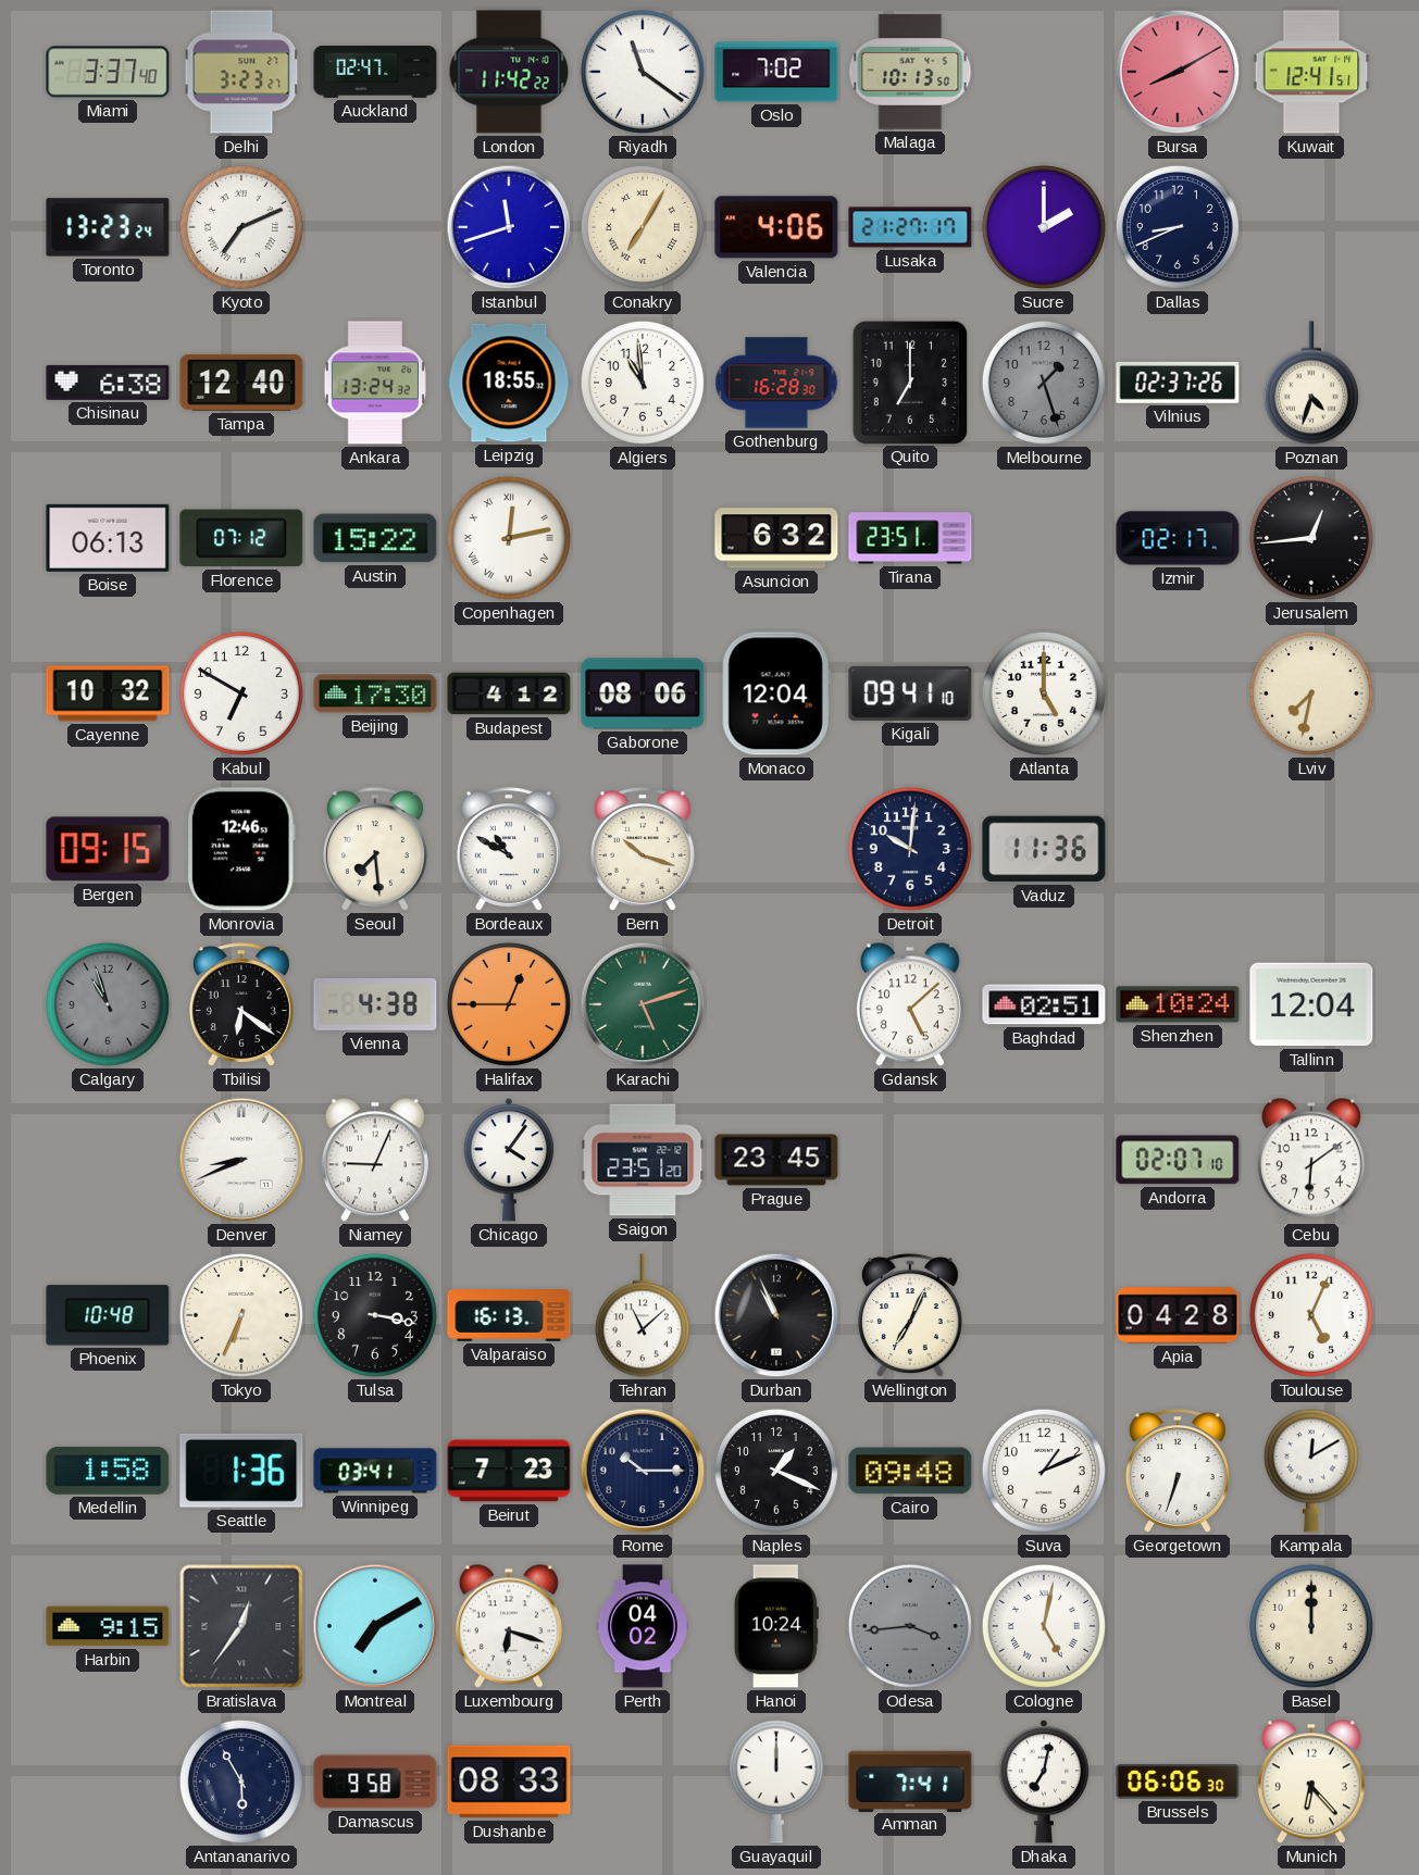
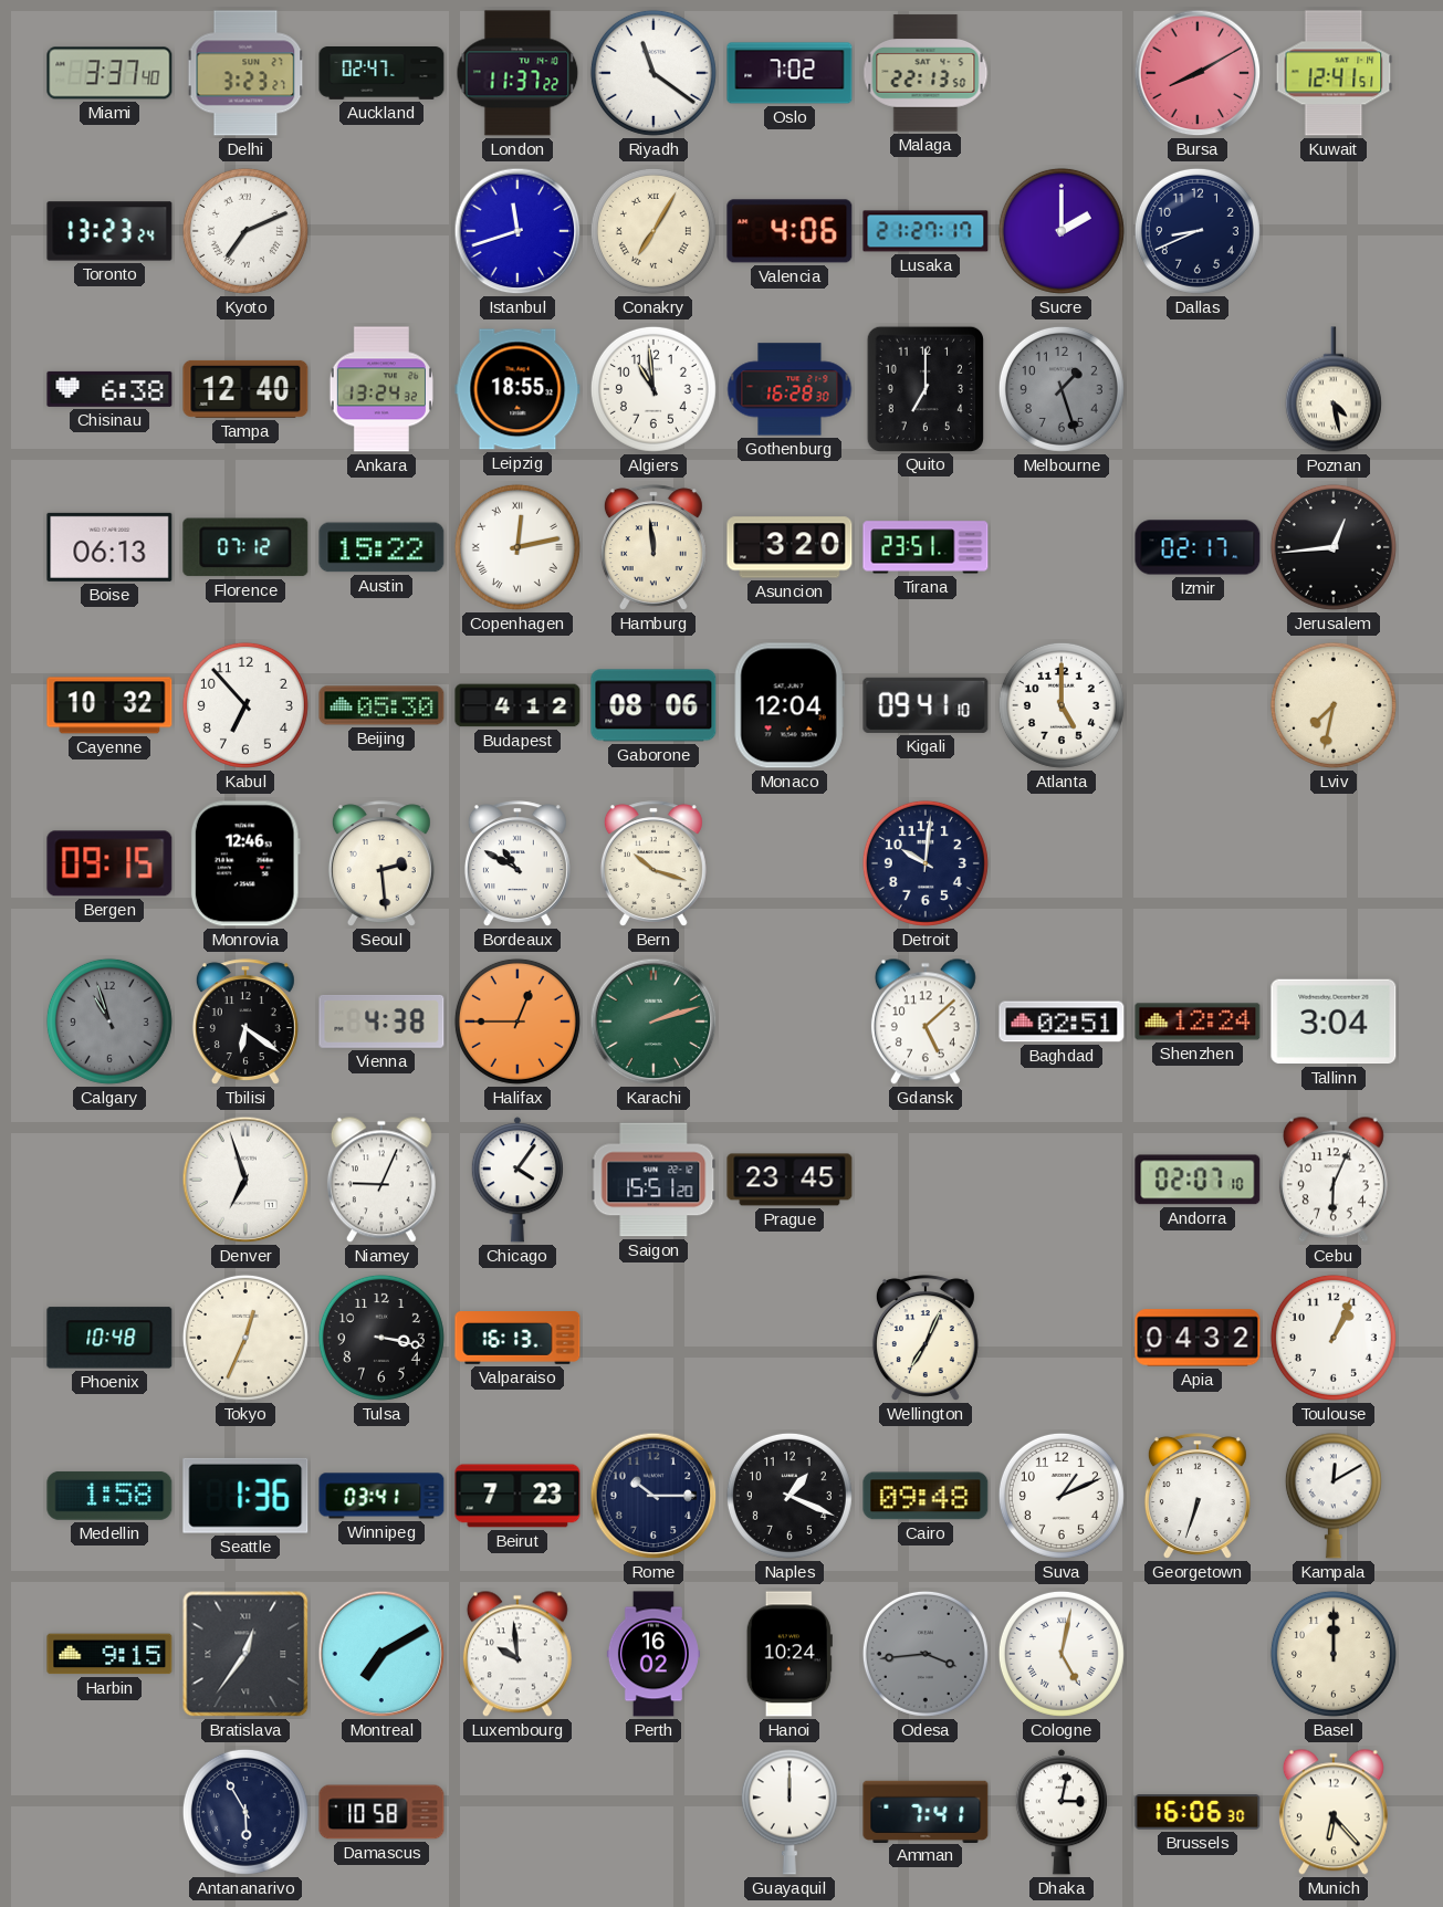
London: 11:42 -> 11:37
Malaga: 10:13 -> 22:13
Vilnius: 02:37 -> none
Poznan: 4:33 -> 4:28
Hamburg: none -> 11:59
Asuncion: 6:32 -> 3:20
Kabul: 6:50 -> 6:53
Beijing: 17:30 -> 05:30
Seoul: 7:29 -> 2:29
Vaduz: 11:36 -> none
Karachi: 5:12 -> 2:12
Shenzhen: 10:24 -> 12:24
Tallinn: 12:04 -> 3:04
Denver: 8:41 -> 6:57
Saigon: 23:51 -> 15:51
Cebu: 6:09 -> 6:04
Tokyo: 6:34 -> 12:34
Tehran: 11:08 -> none
Durban: 10:56 -> none
Apia: 04:28 -> 04:32
Toulouse: 5:04 -> 1:04
Luxembourg: 6:18 -> 9:59
Perth: 04:02 -> 16:02
Damascus: 9:58 -> 10:58
Dushanbe: 08:33 -> none
Dhaka: 7:02 -> 3:02
Brussels: 06:06 -> 16:06
